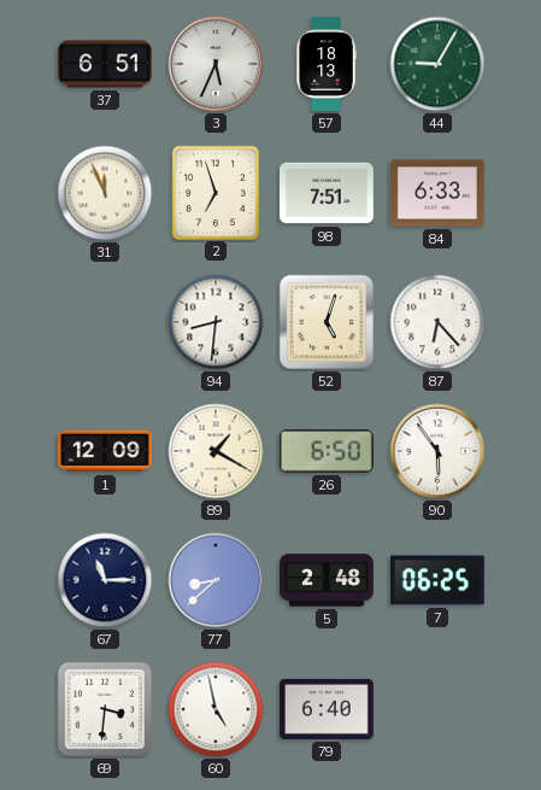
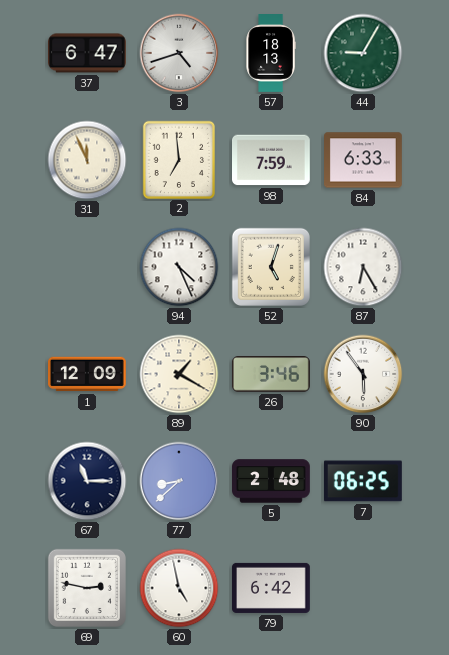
37: 6:51 -> 6:47
3: 5:34 -> 4:42
2: 6:57 -> 6:59
98: 7:51 -> 7:59
94: 8:31 -> 4:26
87: 6:23 -> 6:25
26: 6:50 -> 3:46
69: 3:31 -> 2:47
79: 6:40 -> 6:42
